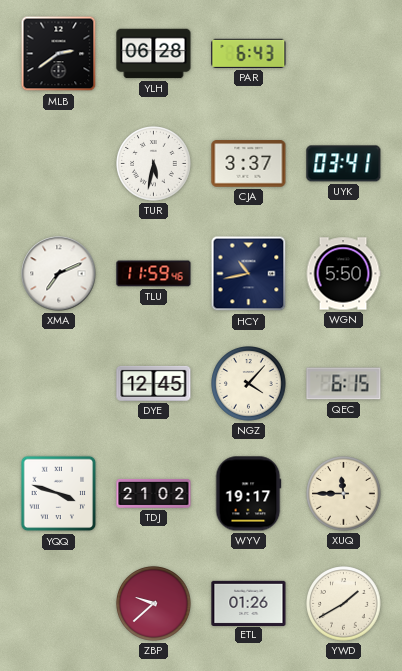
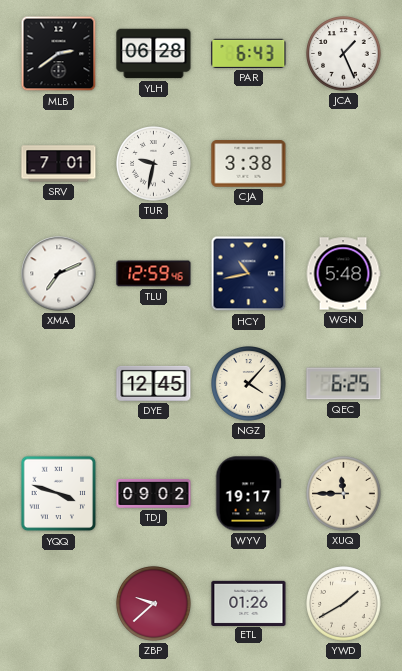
JCA: none -> 1:26
SRV: none -> 7:01
TUR: 5:32 -> 9:32
CJA: 3:37 -> 3:38
UYK: 03:41 -> none
TLU: 11:59 -> 12:59
WGN: 5:50 -> 5:48
QEC: 6:15 -> 6:25
TDJ: 21:02 -> 09:02
